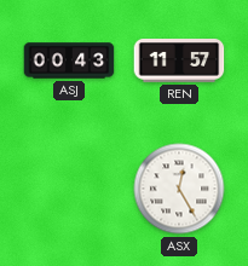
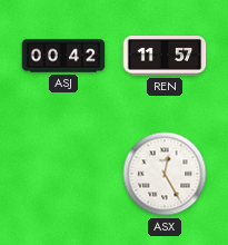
ASJ: 00:43 -> 00:42
